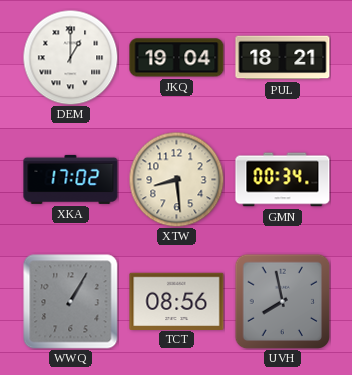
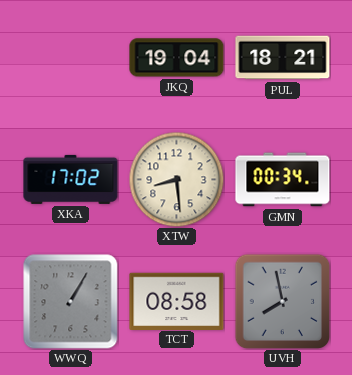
DEM: 1:00 -> none
TCT: 08:56 -> 08:58
